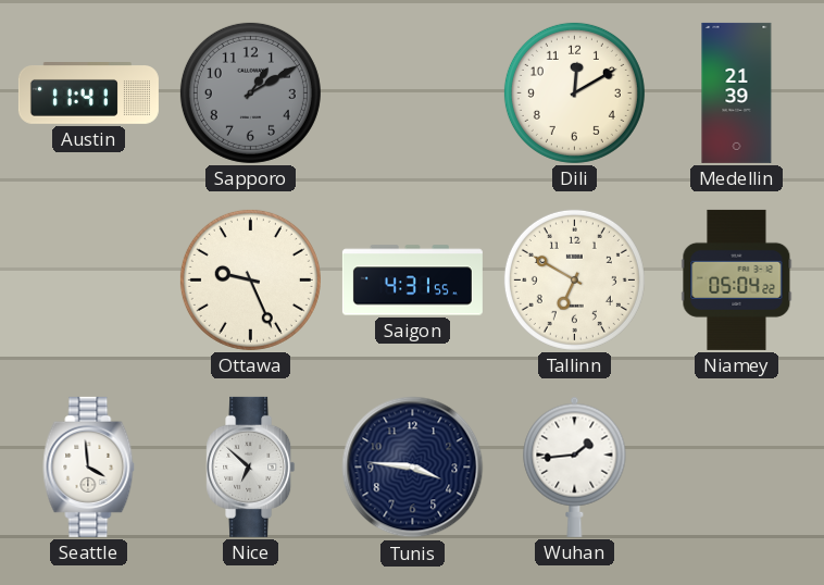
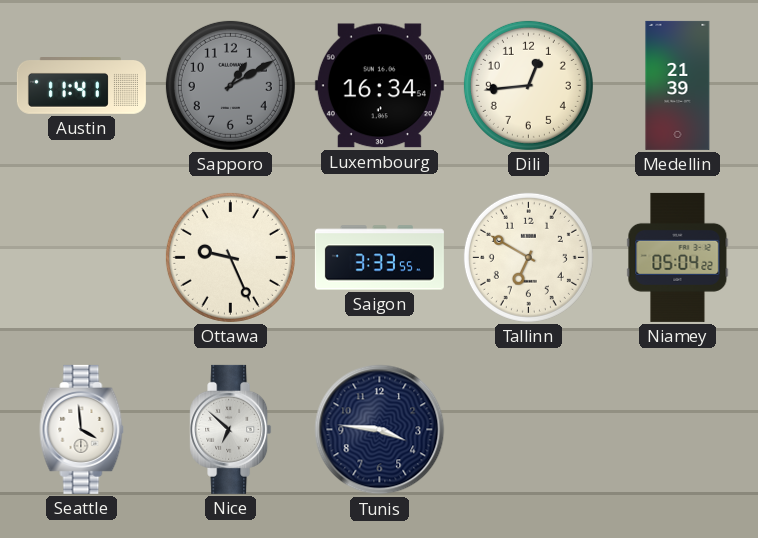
Luxembourg: none -> 16:34
Dili: 12:10 -> 12:44
Saigon: 4:31 -> 3:33
Wuhan: 1:44 -> none
